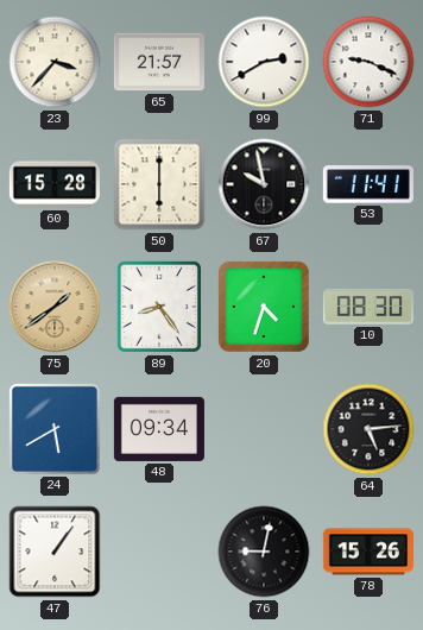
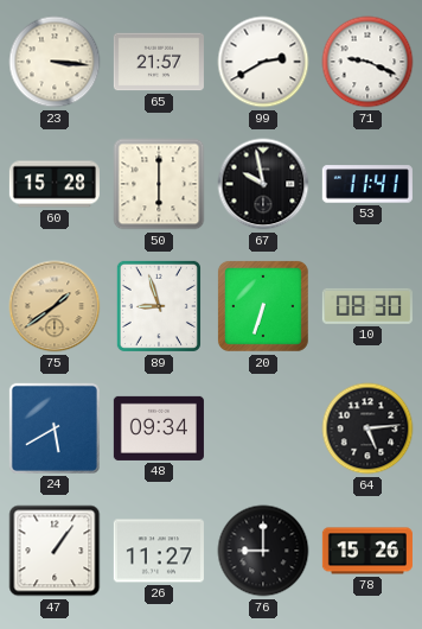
23: 3:37 -> 3:16
89: 8:24 -> 8:57
20: 4:33 -> 6:33
26: none -> 11:27
76: 9:02 -> 9:00
